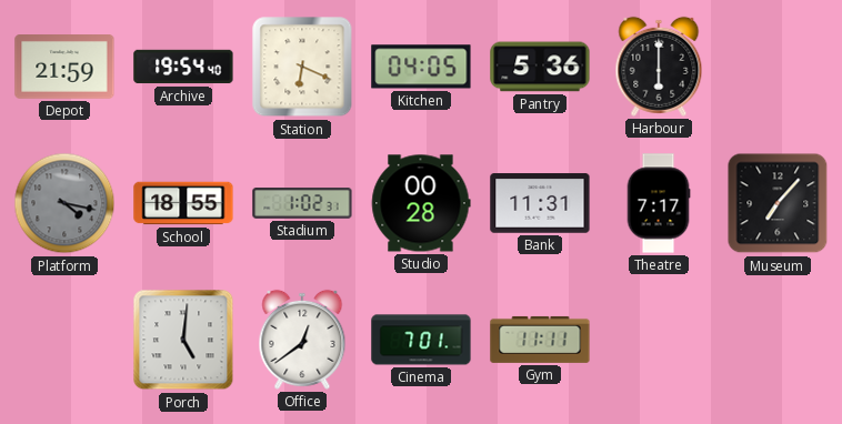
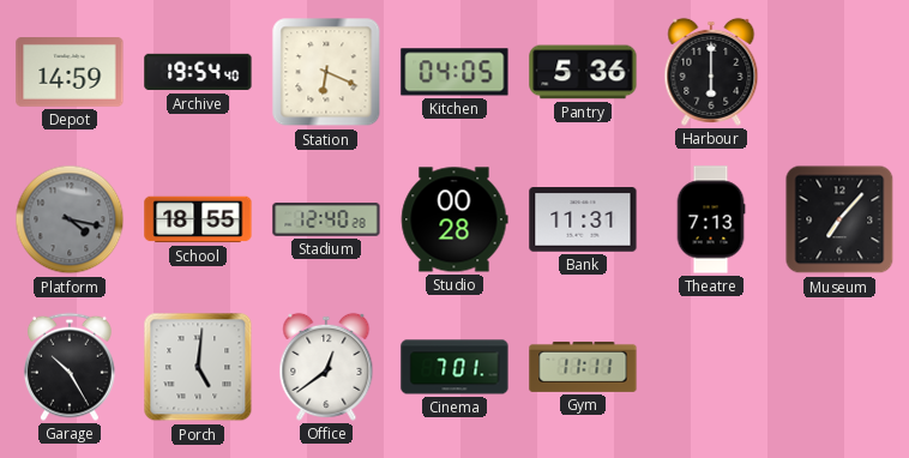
Depot: 21:59 -> 14:59
Stadium: 1:02 -> 12:40
Theatre: 7:17 -> 7:13
Garage: none -> 10:25
